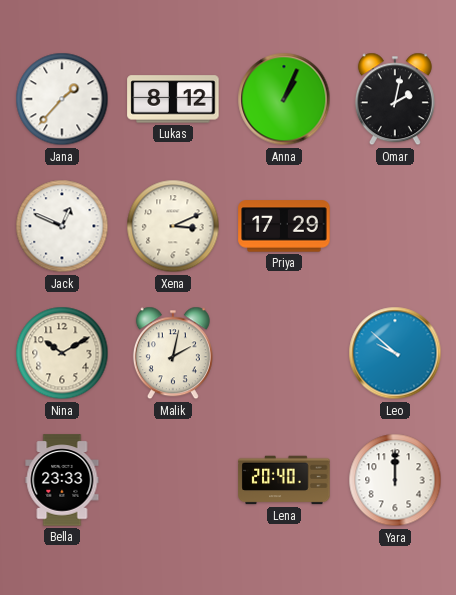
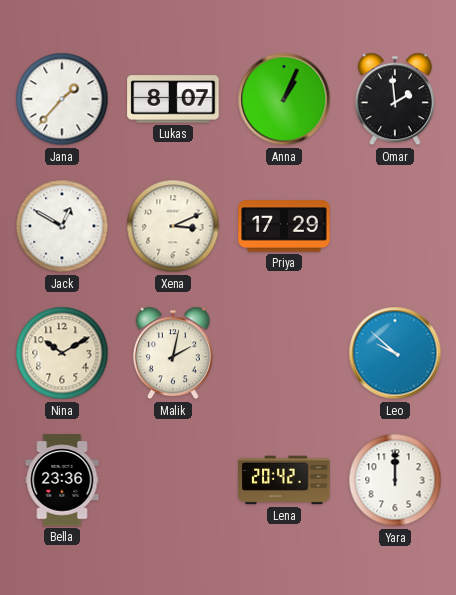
Lukas: 8:12 -> 8:07
Omar: 2:02 -> 1:59
Jack: 12:49 -> 12:50
Bella: 23:33 -> 23:36
Lena: 20:40 -> 20:42
